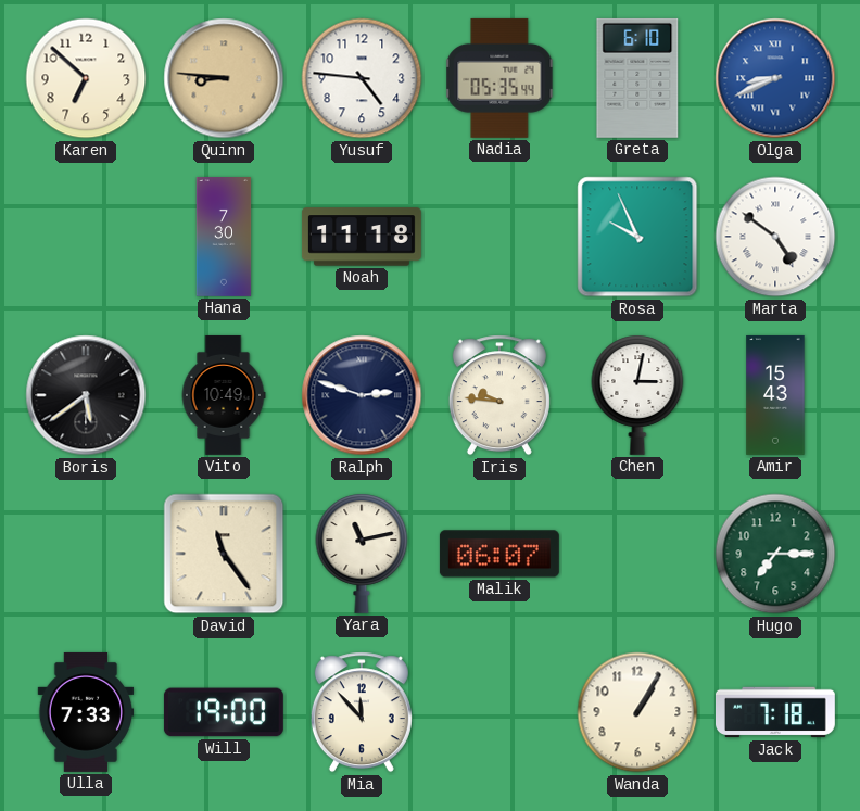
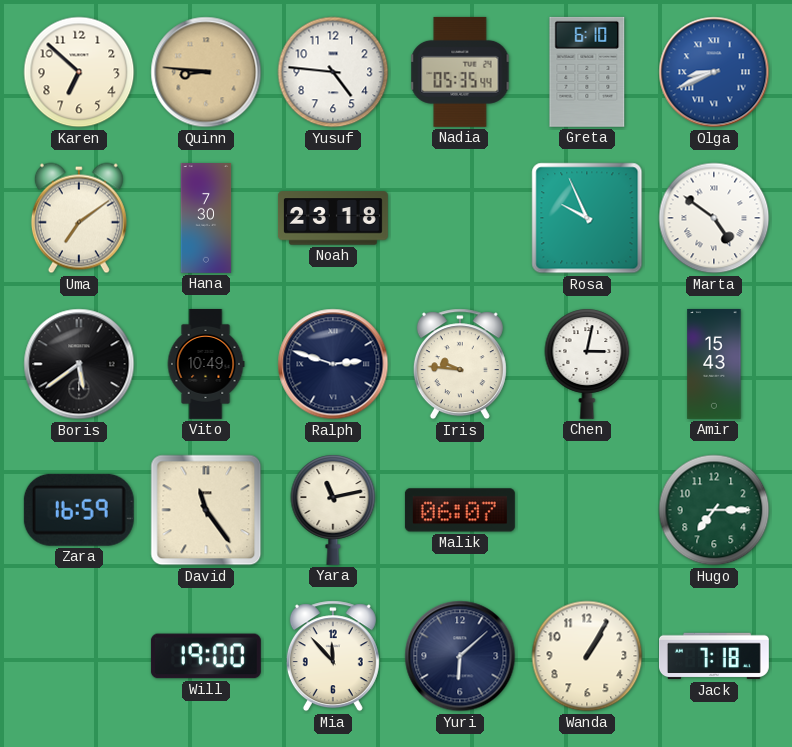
Uma: none -> 7:09
Noah: 11:18 -> 23:18
Zara: none -> 16:59
Ulla: 7:33 -> none
Yuri: none -> 6:08
